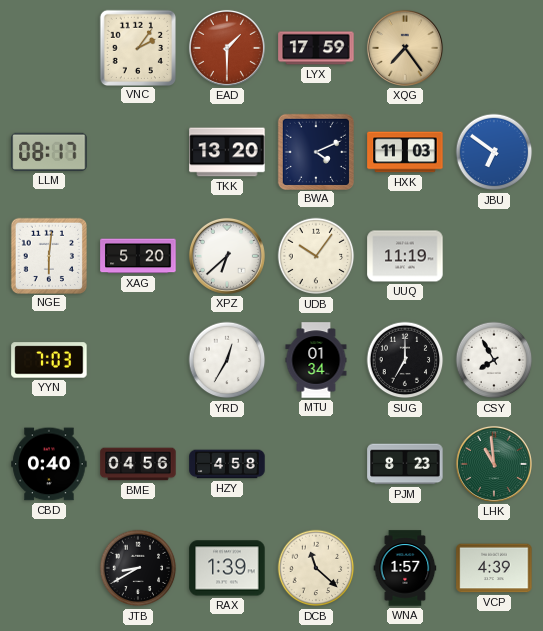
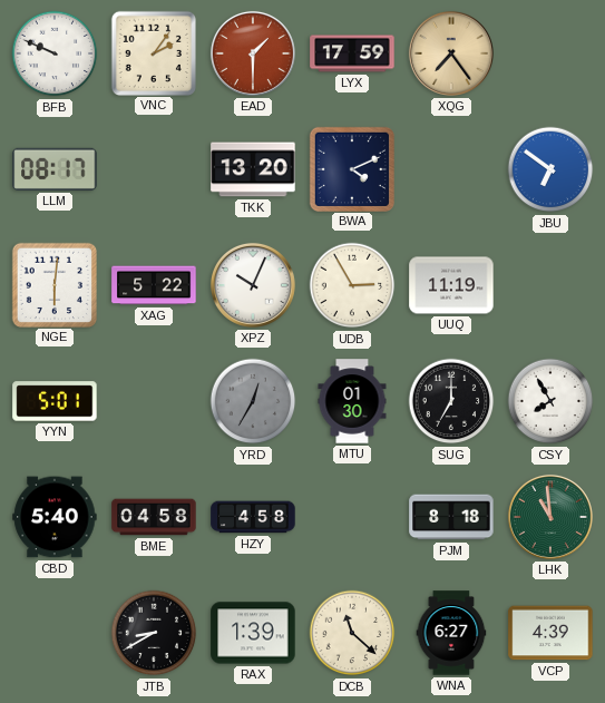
BFB: none -> 9:49
HXK: 11:03 -> none
XAG: 5:20 -> 5:22
XPZ: 6:38 -> 10:04
UDB: 10:06 -> 2:55
YYN: 7:03 -> 5:01
YRD dial: white -> grey
MTU: 01:34 -> 01:30
CBD: 0:40 -> 5:40
BME: 04:56 -> 04:58
PJM: 8:23 -> 8:18
WNA: 1:57 -> 6:27
